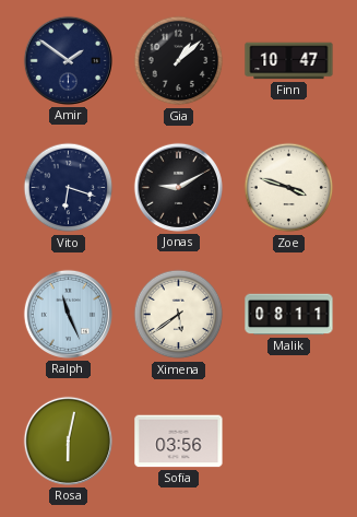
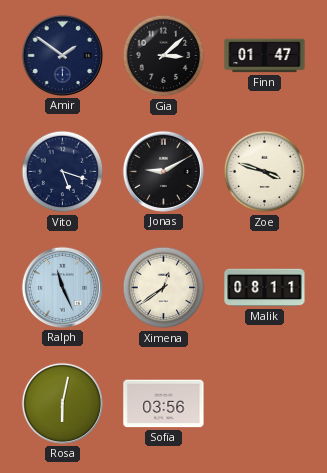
Gia: 1:08 -> 3:08
Finn: 10:47 -> 01:47
Vito: 6:18 -> 5:18
Ximena: 5:39 -> 12:39
